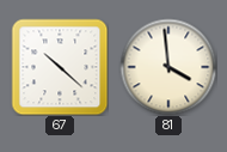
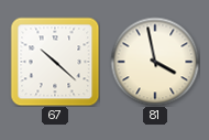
81: 3:59 -> 3:58
